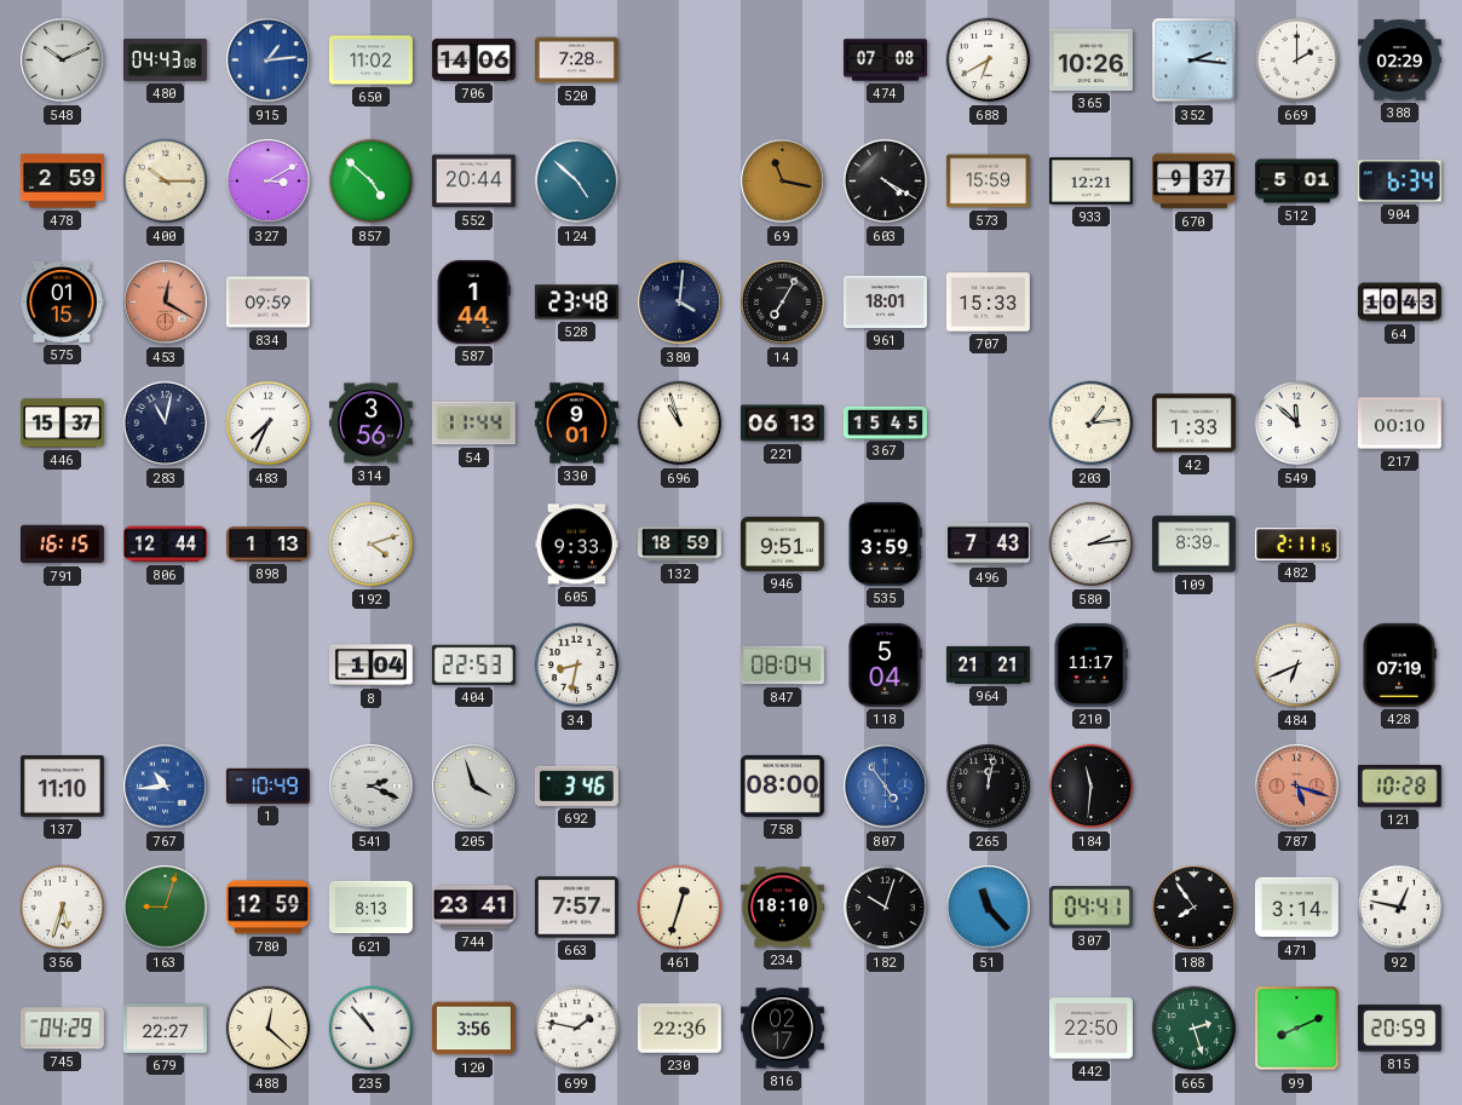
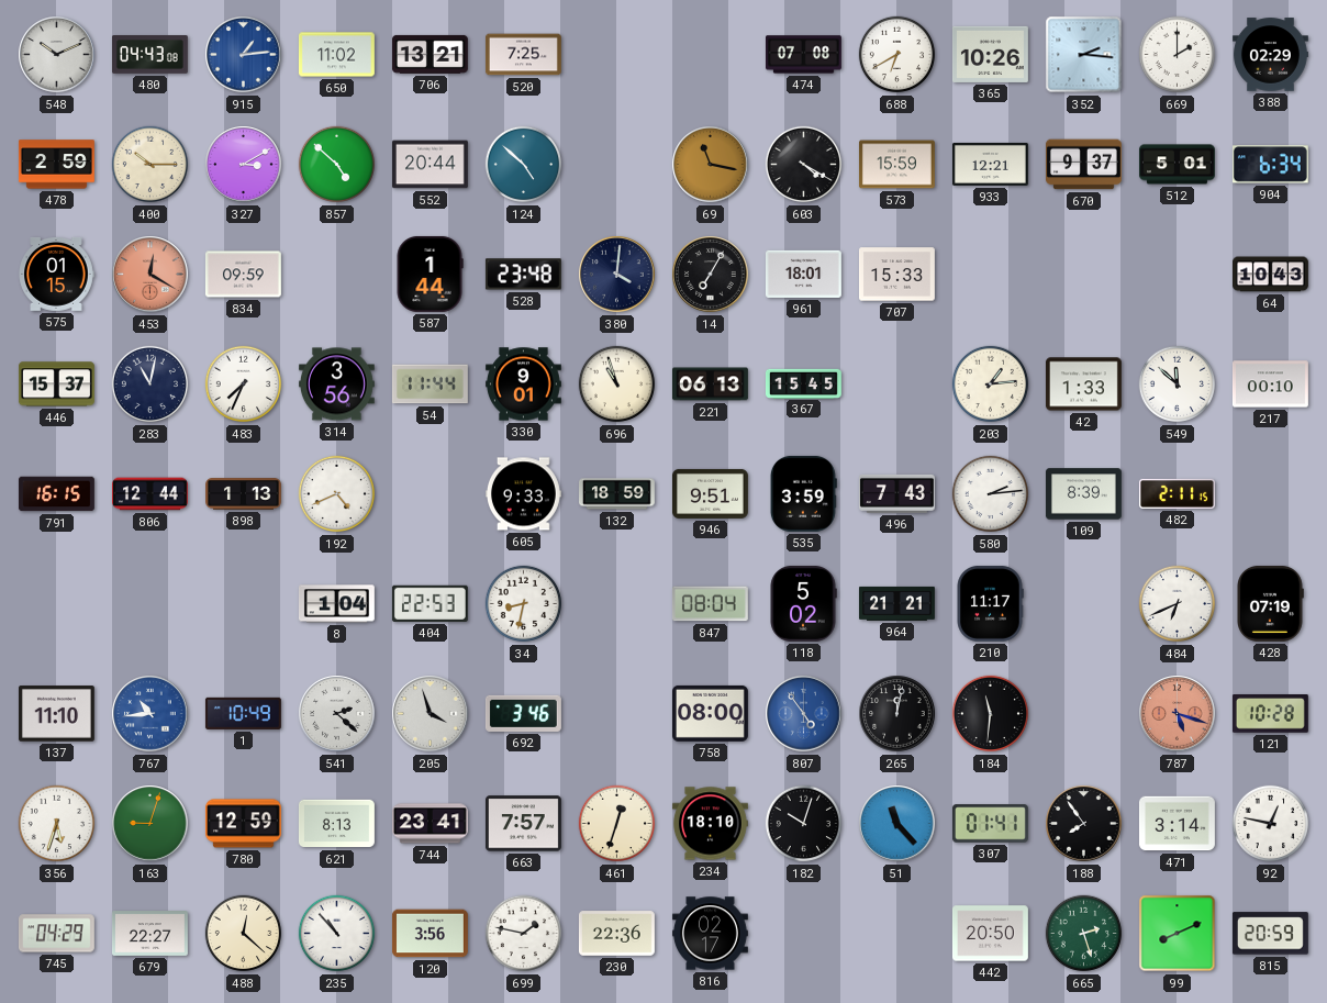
706: 14:06 -> 13:21
520: 7:28 -> 7:25
192: 4:12 -> 4:41
118: 5:04 -> 5:02
541: 2:19 -> 2:22
307: 04:41 -> 01:41
442: 22:50 -> 20:50
